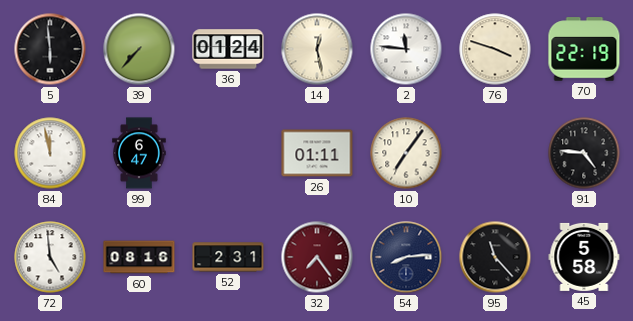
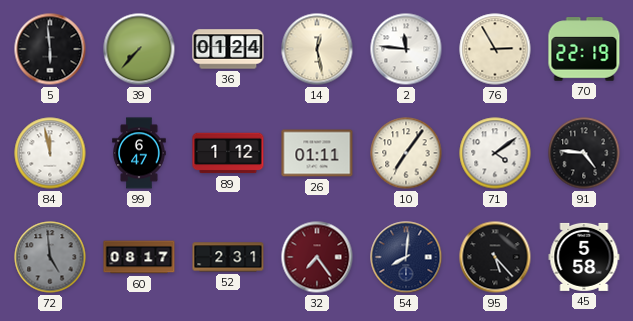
76: 3:48 -> 2:55
89: none -> 1:12
71: none -> 4:09
72 dial: white -> grey
60: 08:16 -> 08:17
54: 8:14 -> 8:01
95: 11:23 -> 5:23
